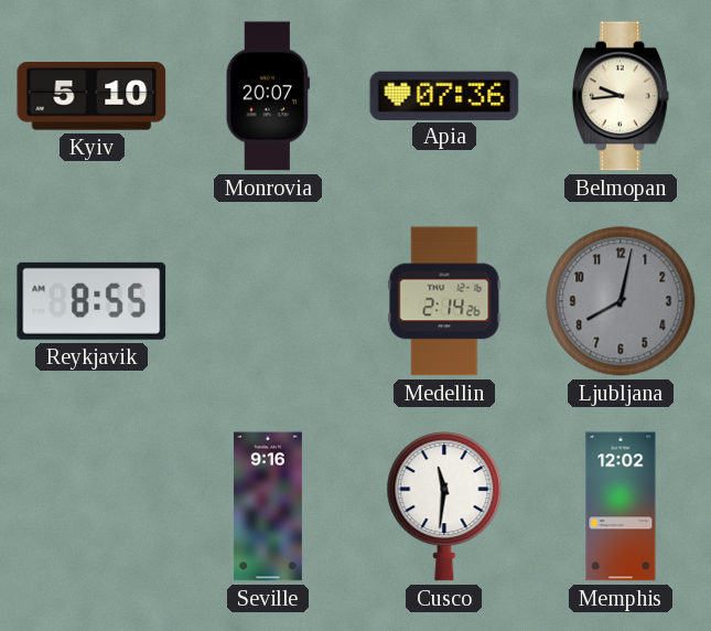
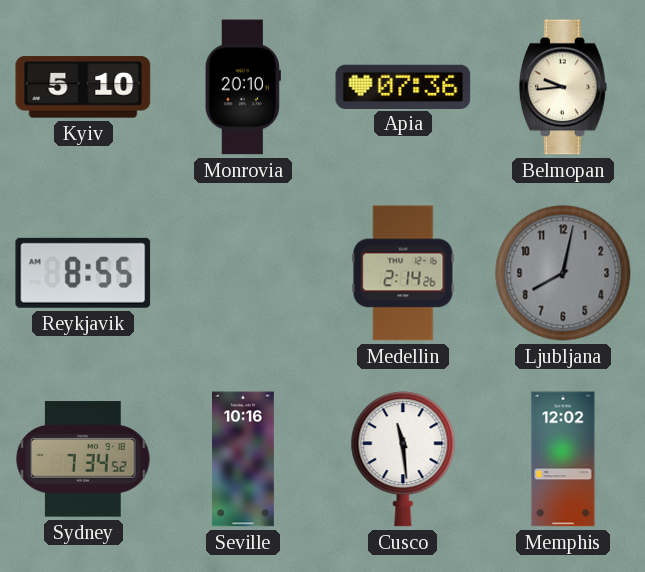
Monrovia: 20:07 -> 20:10
Sydney: none -> 7:34
Seville: 9:16 -> 10:16
Cusco: 11:31 -> 11:29
